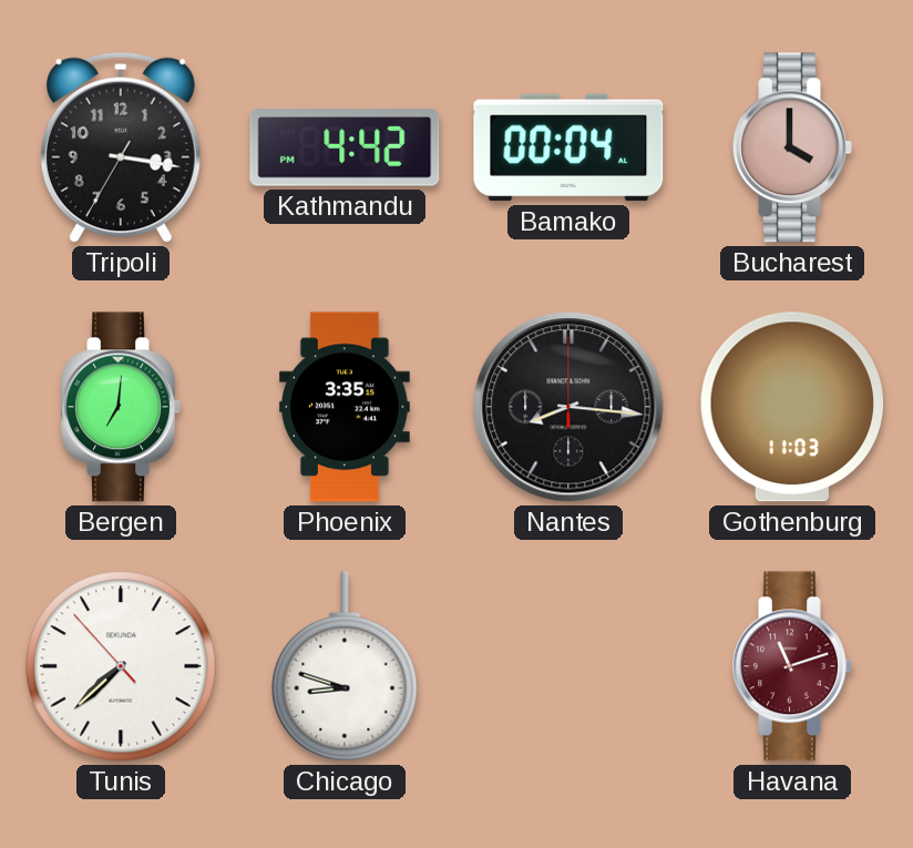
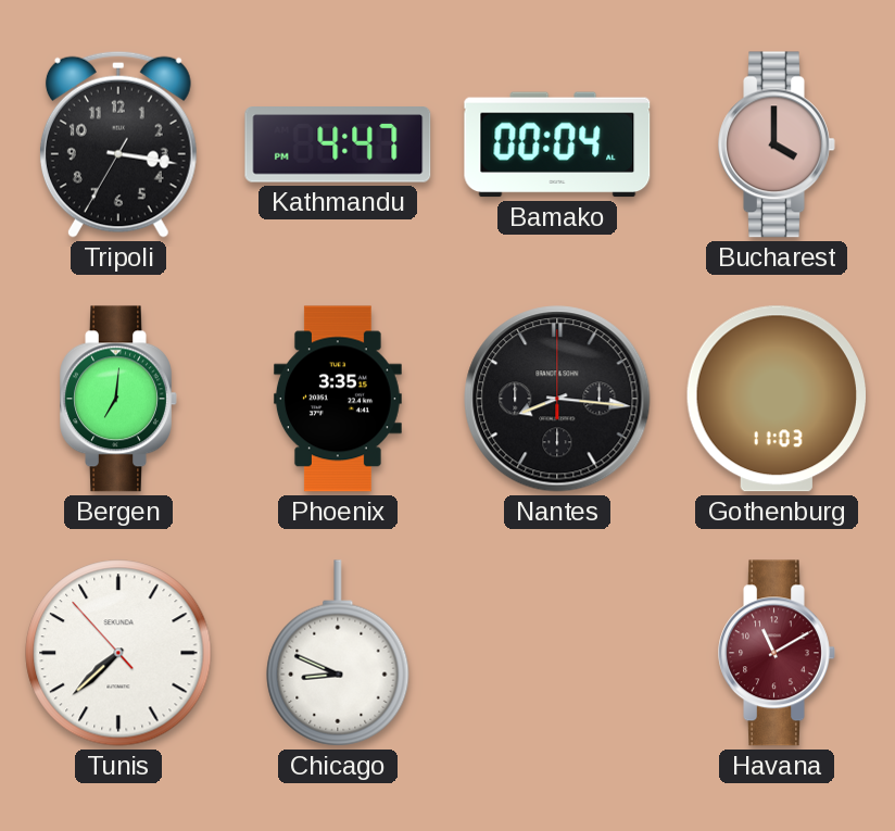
Kathmandu: 4:42 -> 4:47
Chicago: 8:48 -> 8:49
Havana: 11:12 -> 11:10
